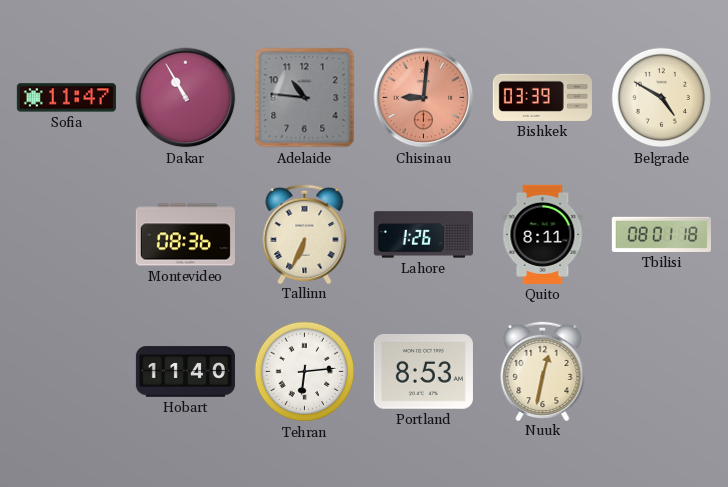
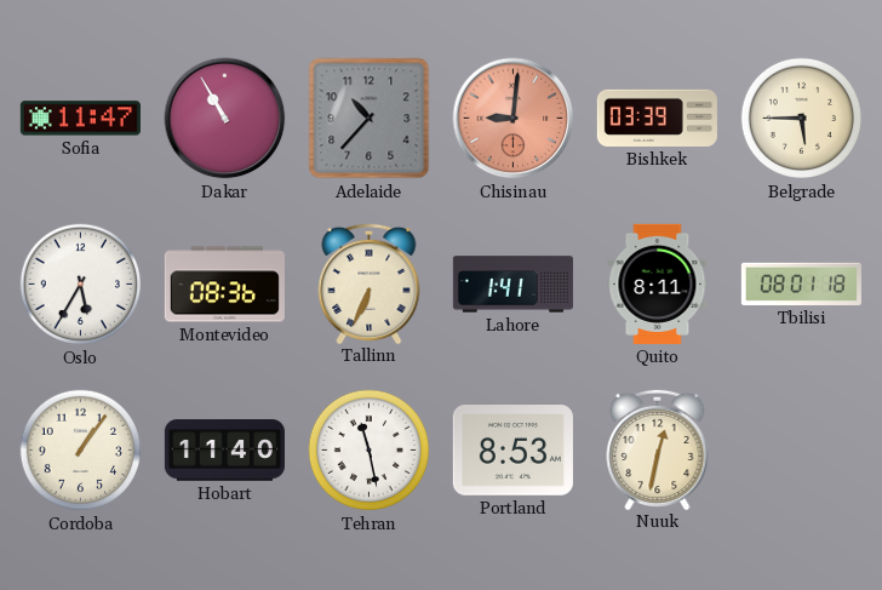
Adelaide: 10:46 -> 10:37
Belgrade: 4:50 -> 5:45
Oslo: none -> 5:35
Lahore: 1:26 -> 1:41
Cordoba: none -> 1:06
Tehran: 6:14 -> 11:28
